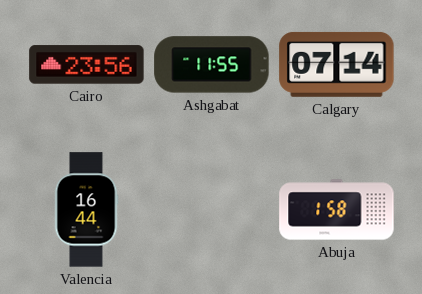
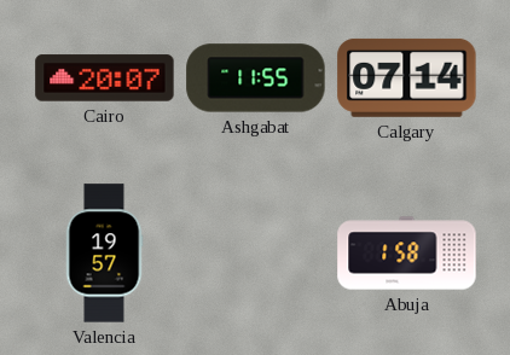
Cairo: 23:56 -> 20:07
Valencia: 16:44 -> 19:57
